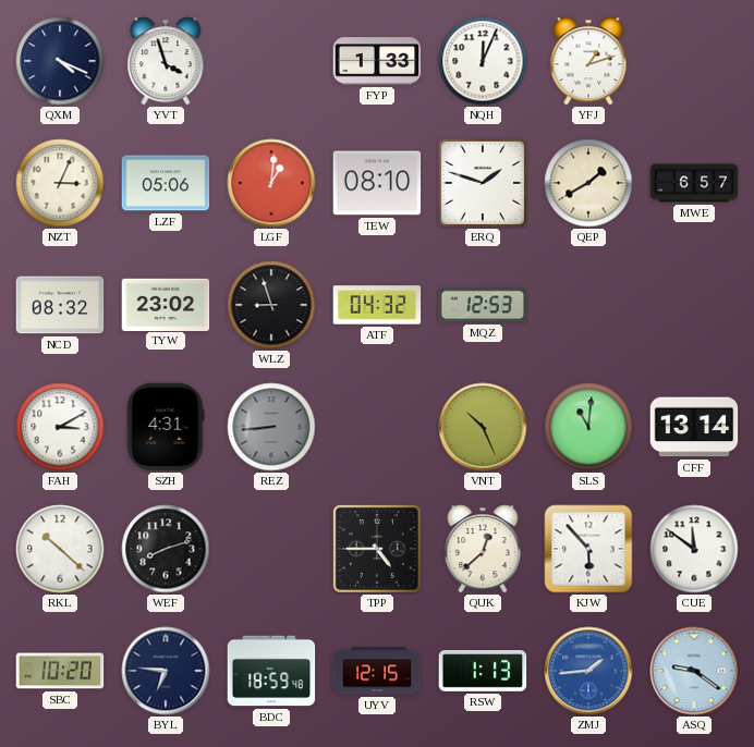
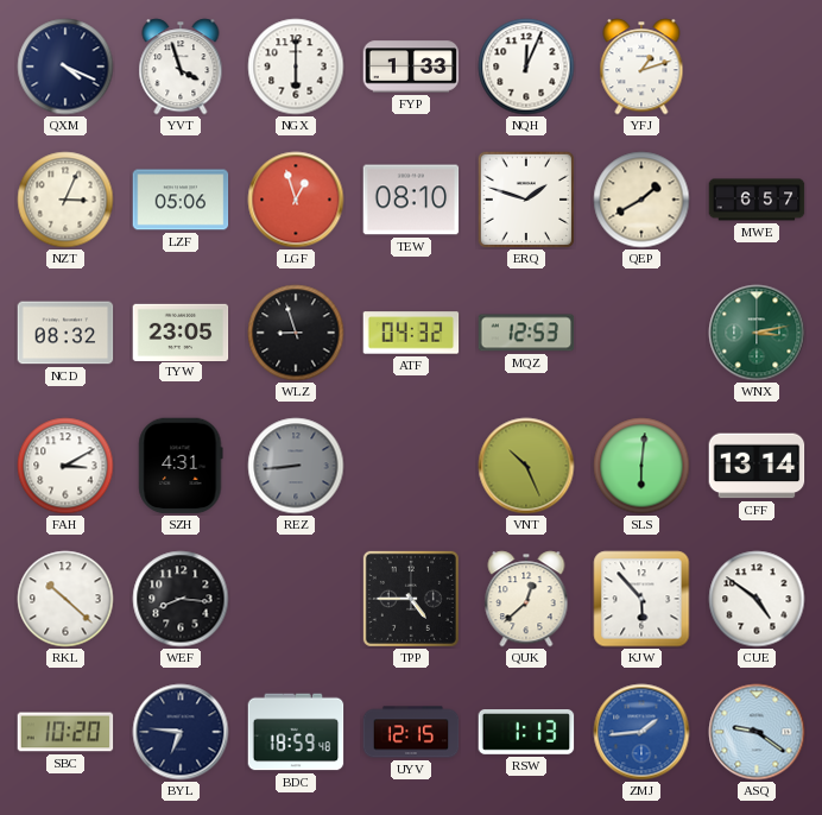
NGX: none -> 6:00
LGF: 1:01 -> 12:57
TYW: 23:02 -> 23:05
WNX: none -> 3:13
SLS: 11:01 -> 6:01
WEF: 8:12 -> 8:16
CUE: 11:51 -> 4:51
